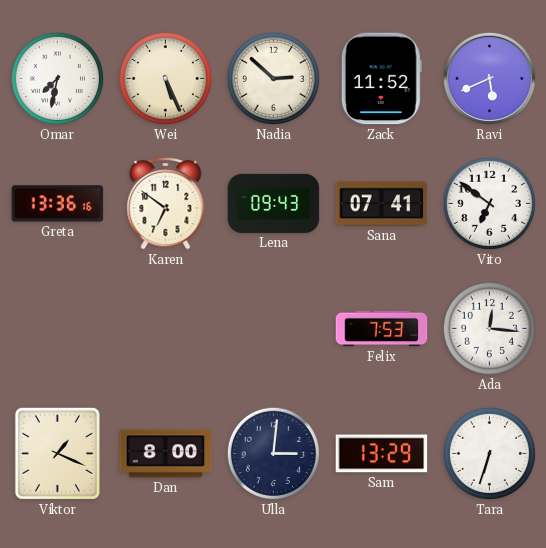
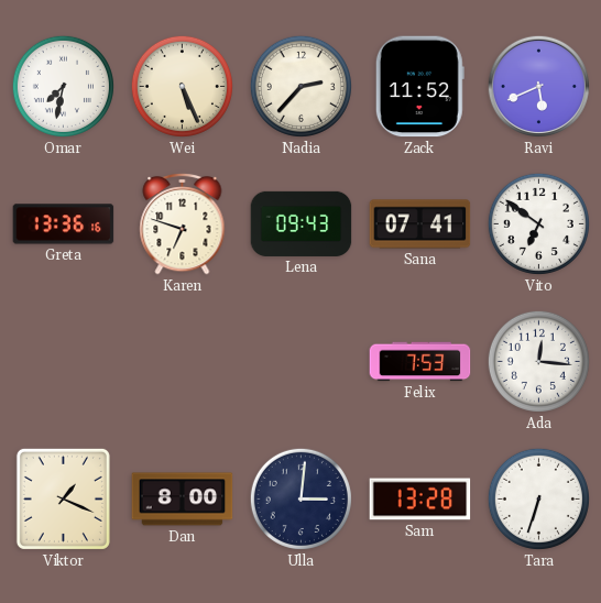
Nadia: 2:52 -> 2:37
Karen: 6:51 -> 6:48
Sam: 13:29 -> 13:28
